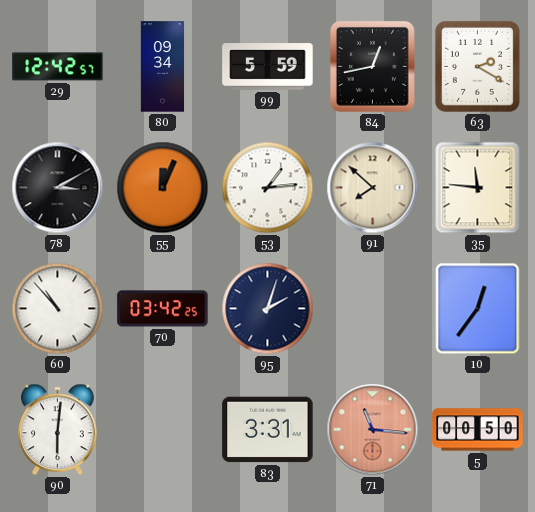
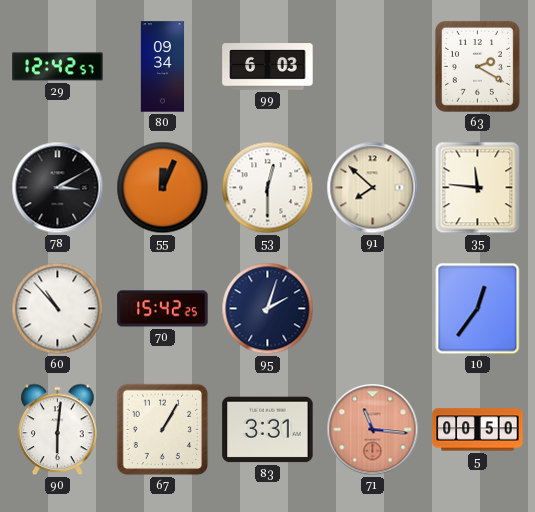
99: 5:59 -> 6:03
84: 12:43 -> none
53: 1:14 -> 12:30
70: 03:42 -> 15:42
67: none -> 1:05
